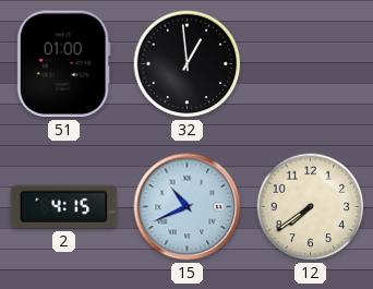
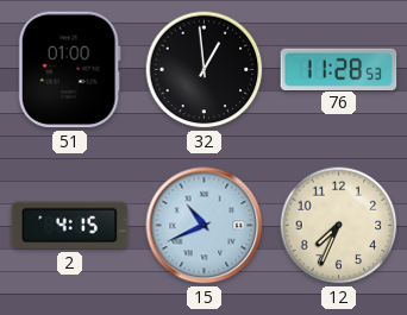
76: none -> 11:28
12: 7:39 -> 7:34
